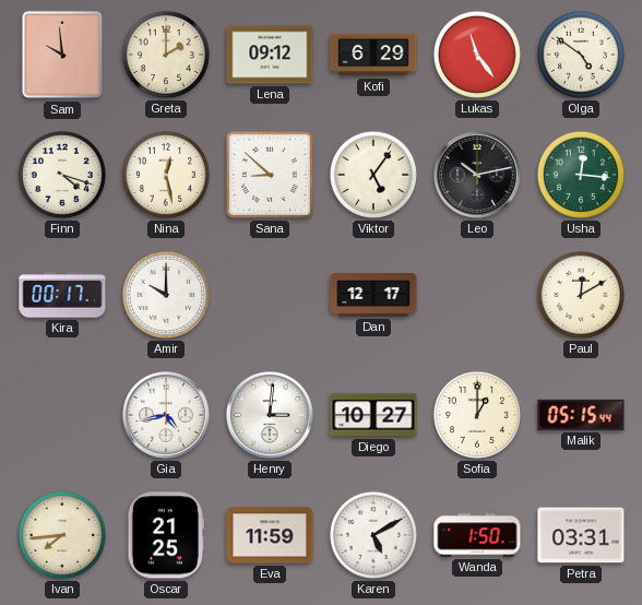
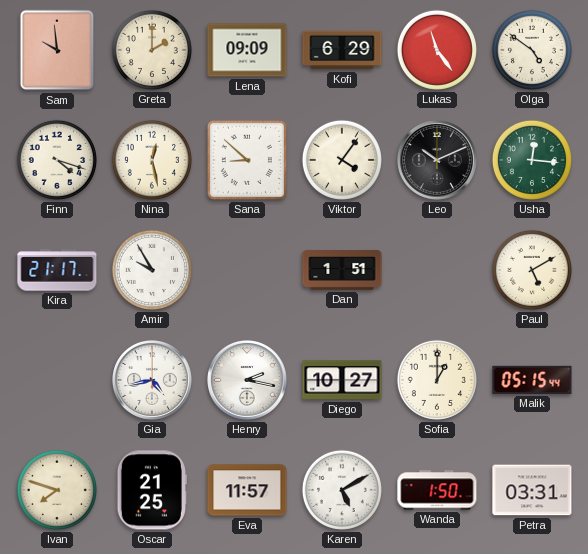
Lena: 09:12 -> 09:09
Viktor: 5:06 -> 4:06
Leo: 10:13 -> 10:11
Kira: 00:17 -> 21:17
Amir: 10:00 -> 9:55
Dan: 12:17 -> 1:51
Paul: 12:10 -> 5:10
Henry: 3:01 -> 2:17
Ivan: 7:44 -> 7:48
Eva: 11:59 -> 11:57
